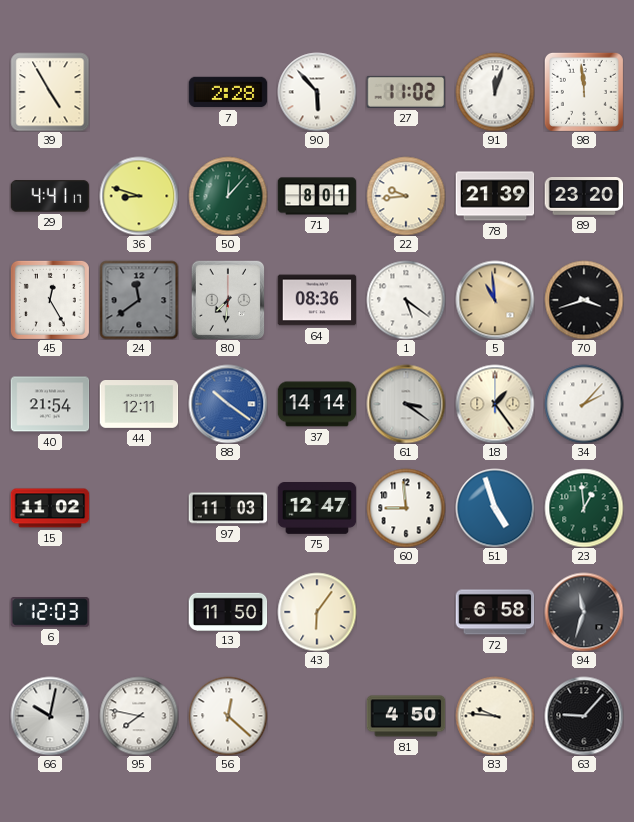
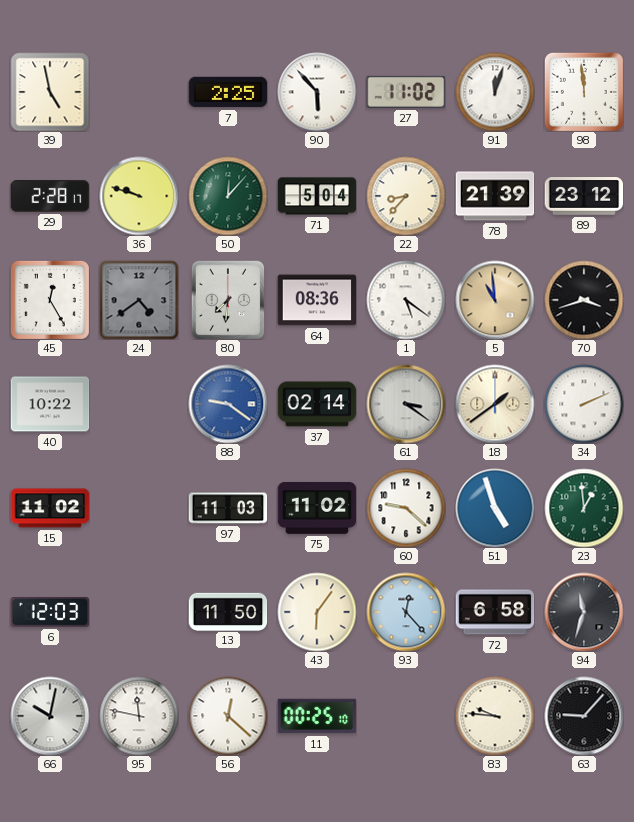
39: 4:55 -> 4:58
7: 2:28 -> 2:25
29: 4:41 -> 2:28
36: 8:48 -> 9:48
71: 8:01 -> 5:04
22: 9:44 -> 8:37
89: 23:20 -> 23:12
24: 11:39 -> 4:39
40: 21:54 -> 10:22
44: 12:11 -> none
88: 10:21 -> 9:21
37: 14:14 -> 02:14
18: 1:24 -> 1:39
34: 2:07 -> 2:11
75: 12:47 -> 11:02
60: 8:59 -> 9:22
93: none -> 12:23
95: 7:47 -> 11:47
11: none -> 00:25
81: 4:50 -> none
